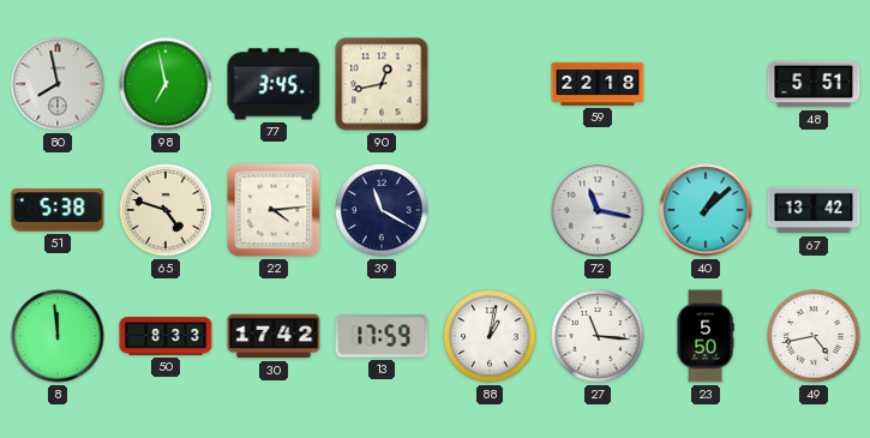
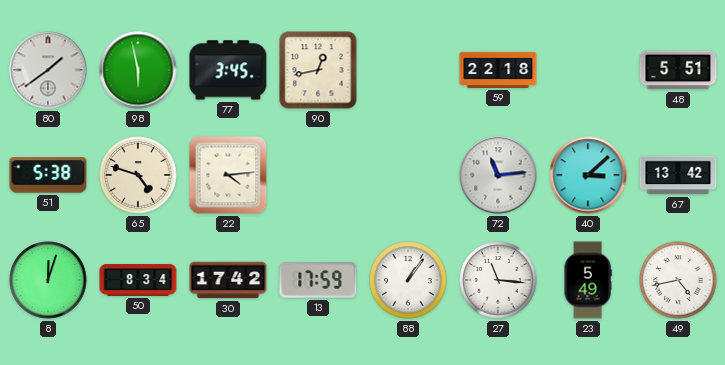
80: 7:58 -> 1:39
98: 6:58 -> 5:58
39: 11:20 -> none
72: 11:17 -> 11:14
40: 1:08 -> 3:08
8: 11:59 -> 12:03
50: 8:33 -> 8:34
88: 1:02 -> 1:06
23: 5:50 -> 5:49
